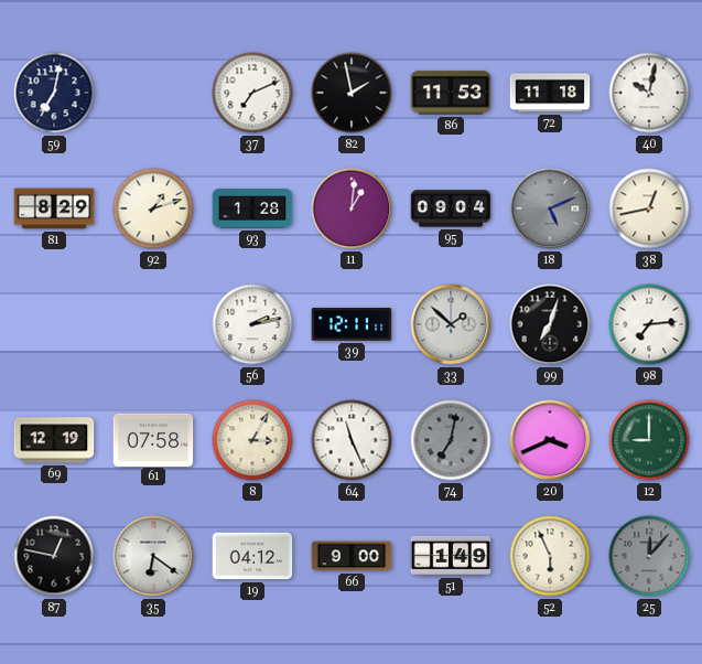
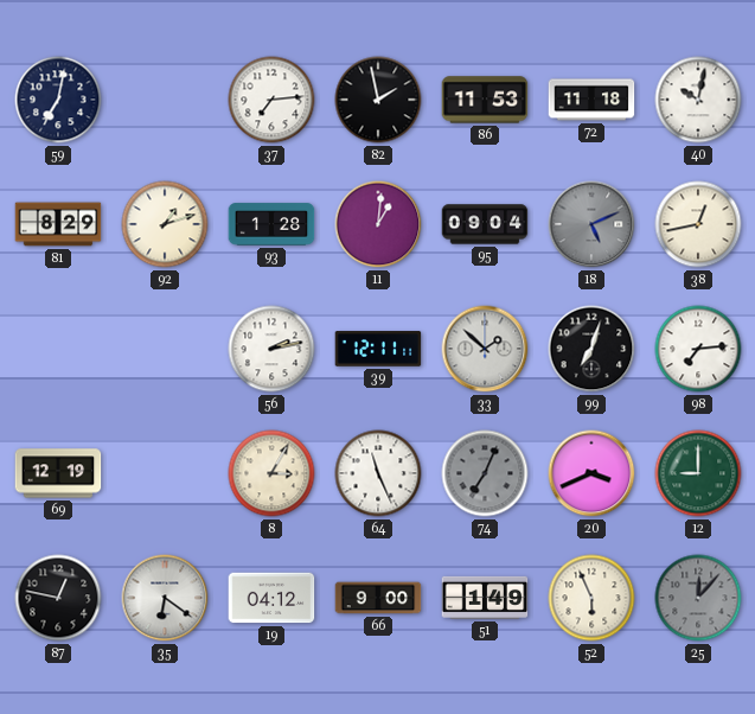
37: 7:11 -> 7:14
61: 07:58 -> none
74: 7:02 -> 7:04
